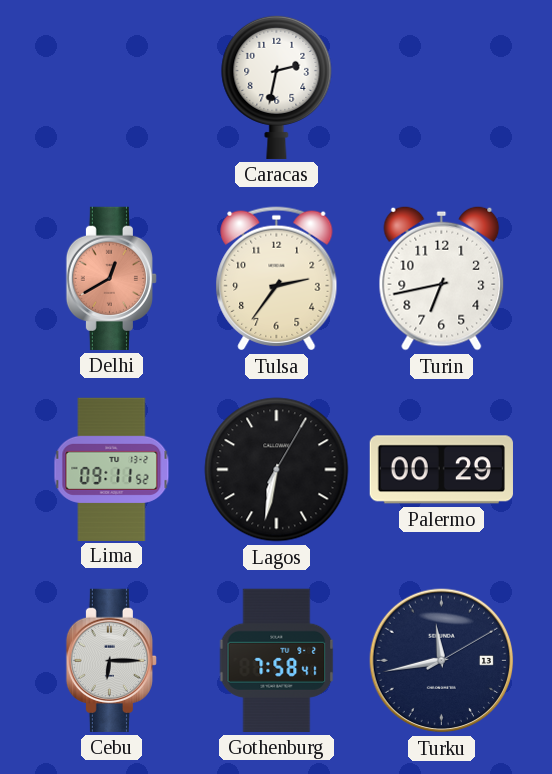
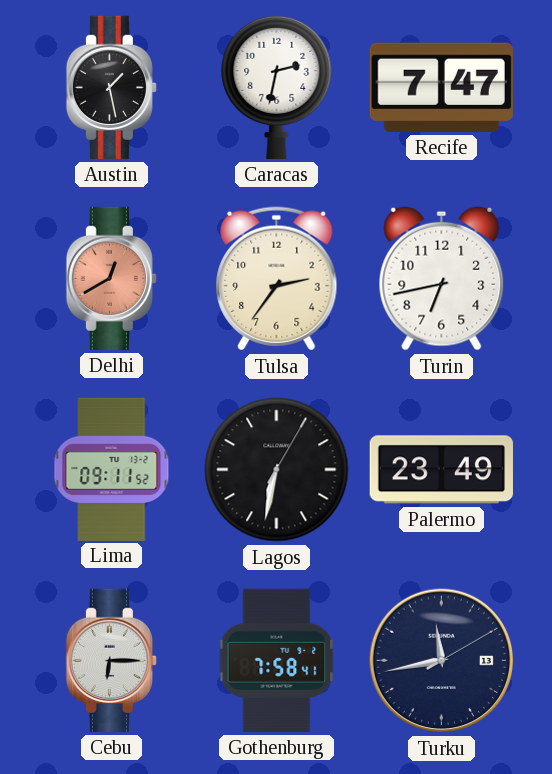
Austin: none -> 1:28
Recife: none -> 7:47
Palermo: 00:29 -> 23:49
